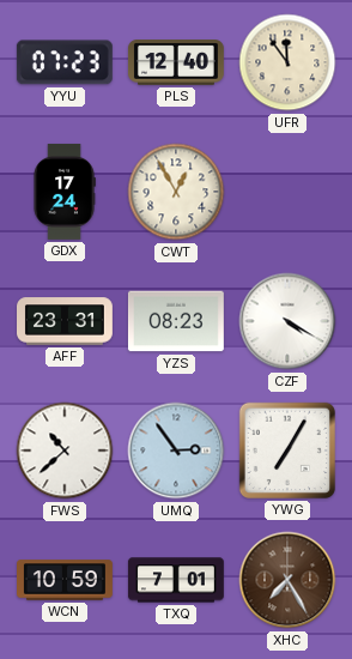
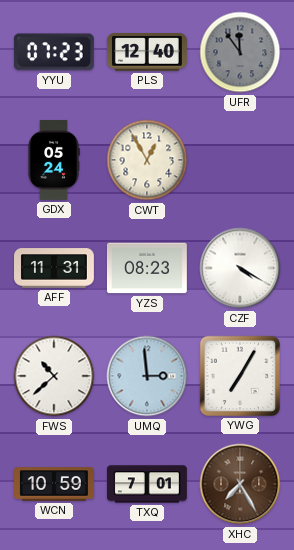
UFR dial: cream -> grey
GDX: 17:24 -> 05:24
AFF: 23:31 -> 11:31
UMQ: 2:54 -> 2:59
